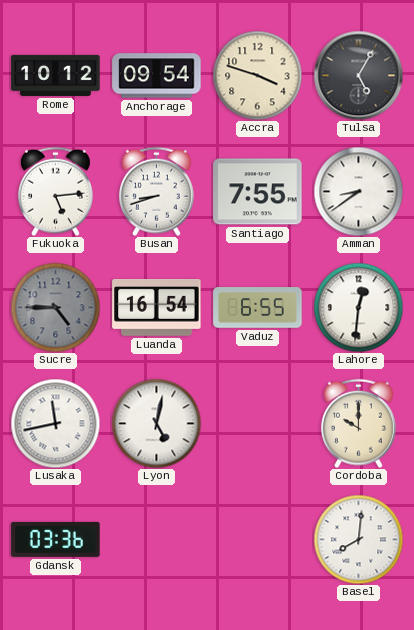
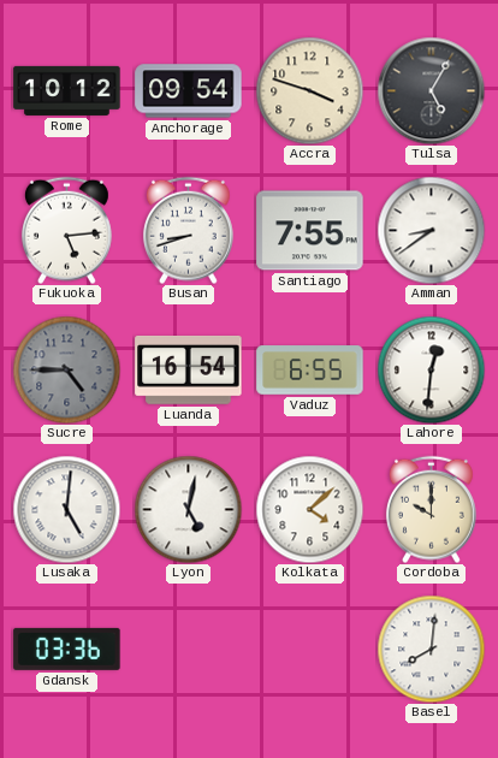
Lusaka: 11:43 -> 5:01
Kolkata: none -> 4:08
